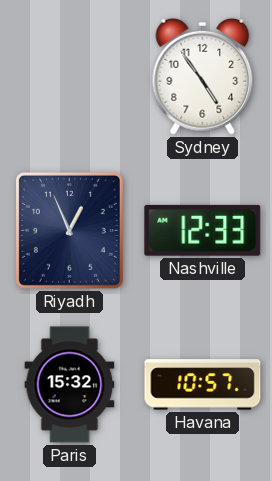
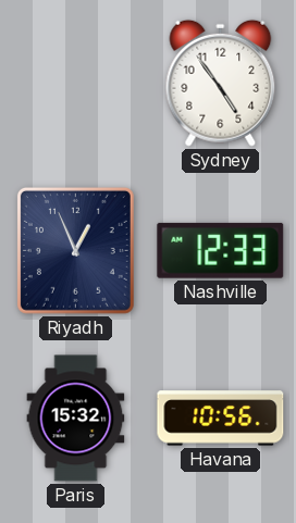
Havana: 10:57 -> 10:56
